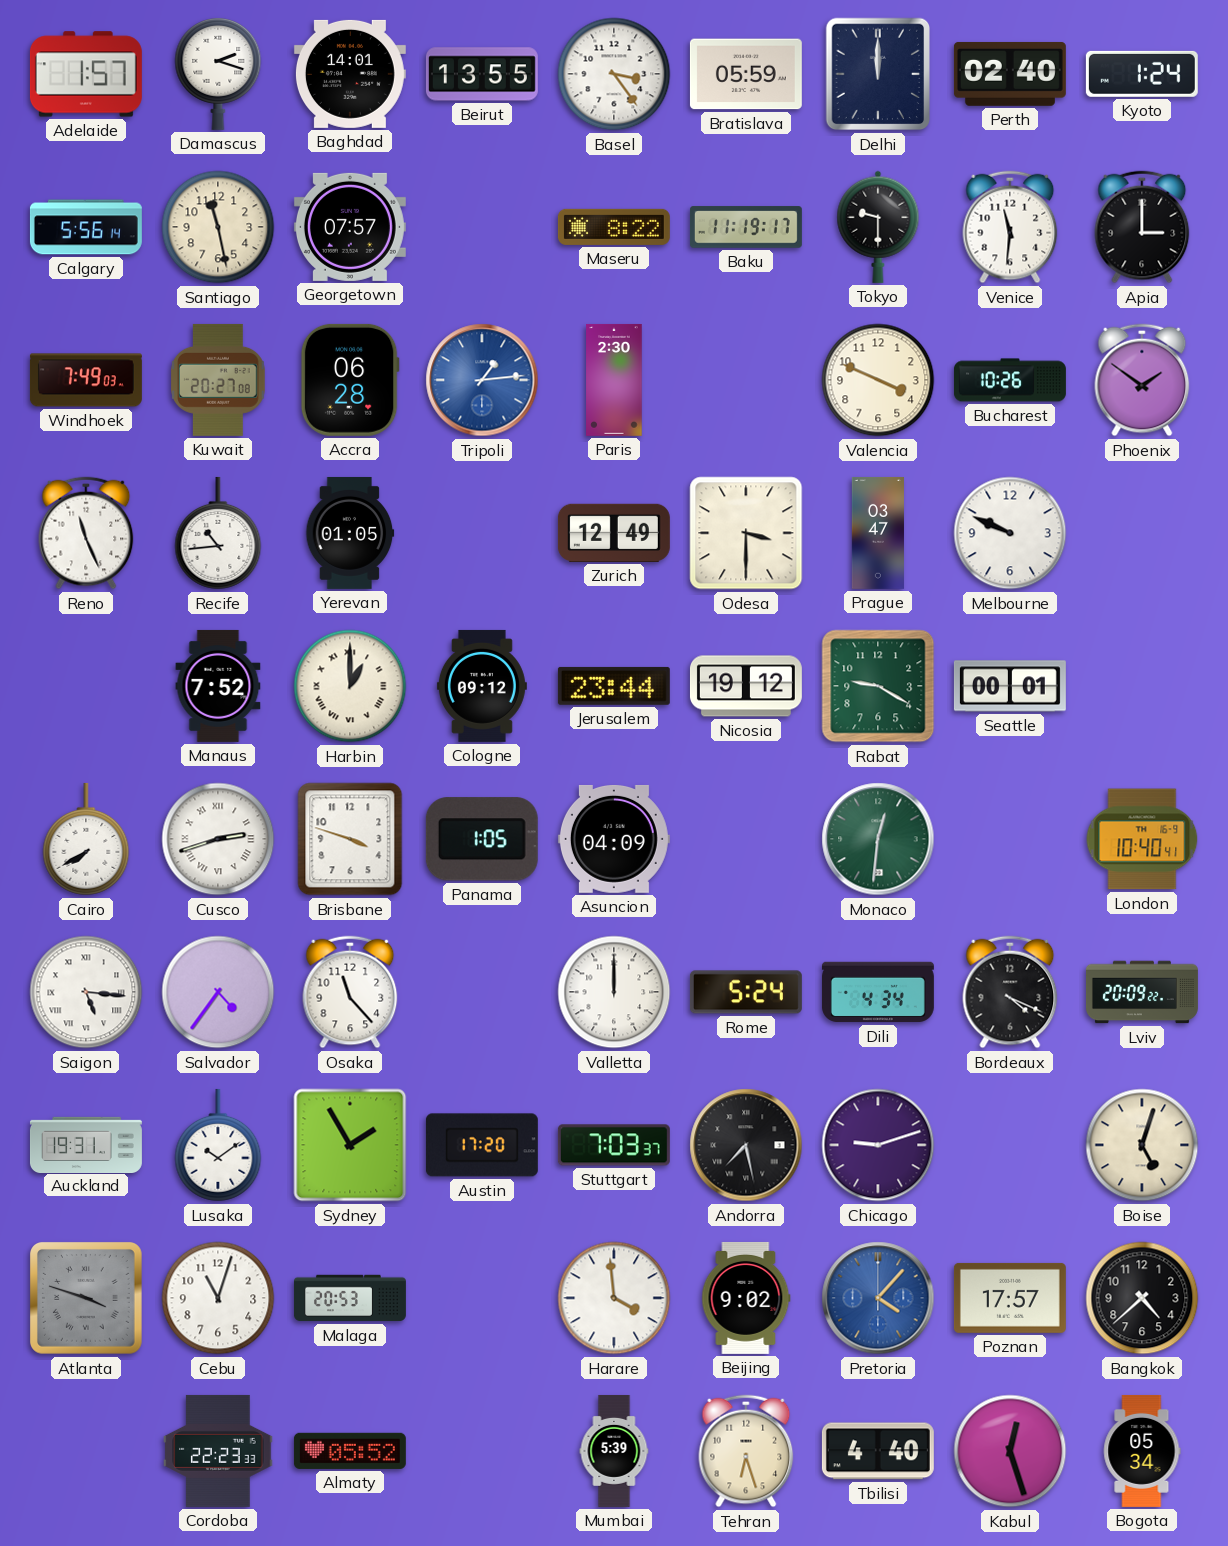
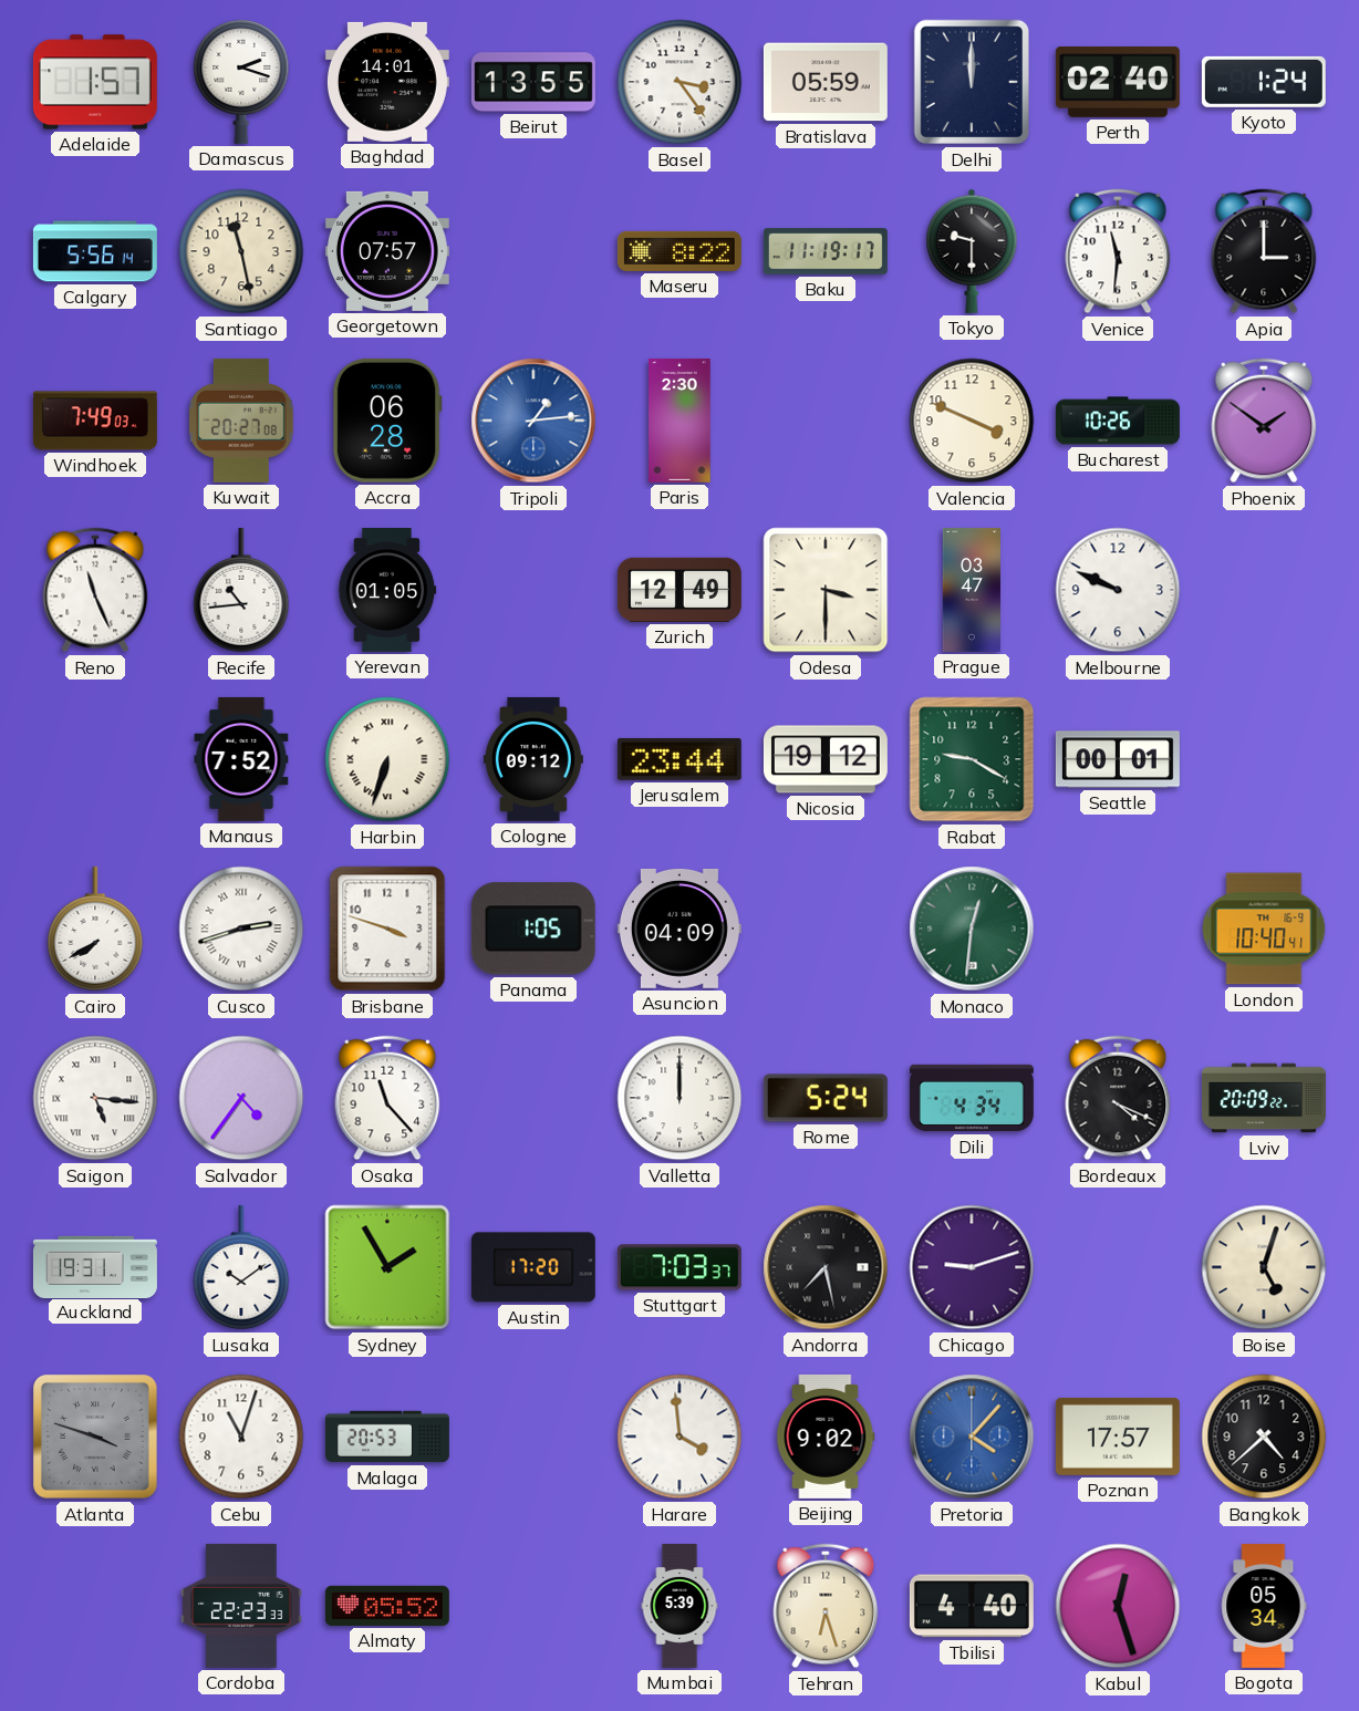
Harbin: 1:00 -> 6:33
